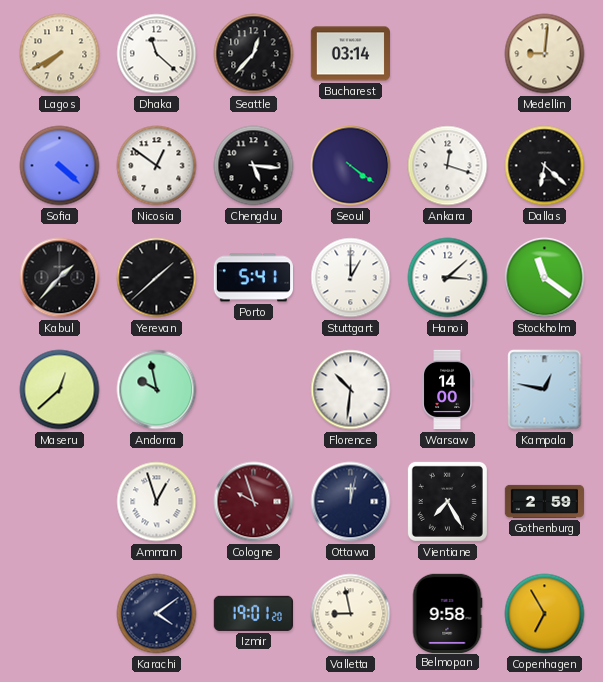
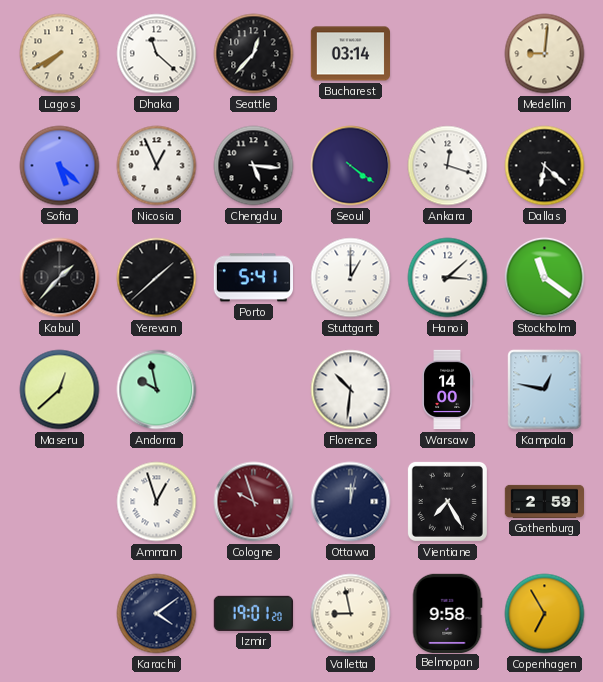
Sofia: 4:22 -> 5:22
Nicosia: 12:51 -> 12:56
